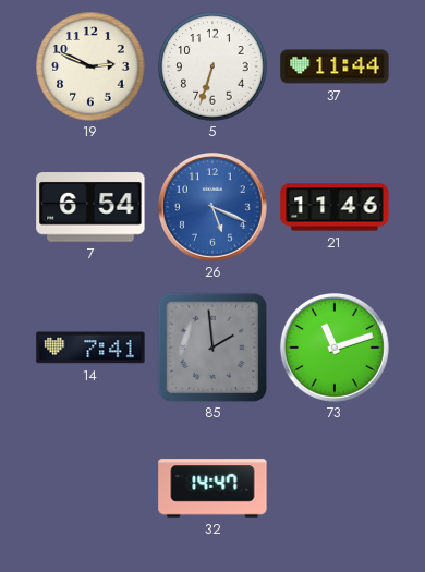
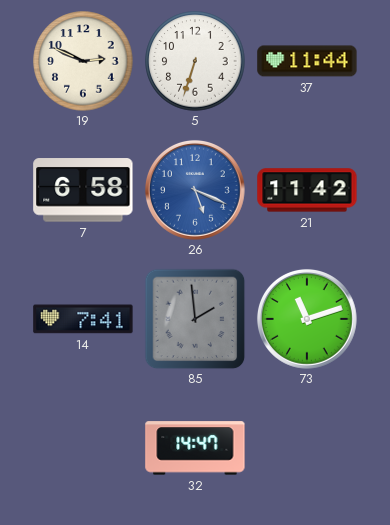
7: 6:54 -> 6:58
21: 11:46 -> 11:42
